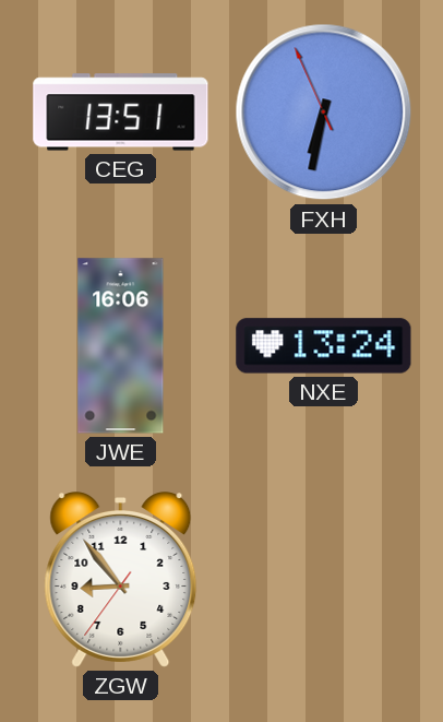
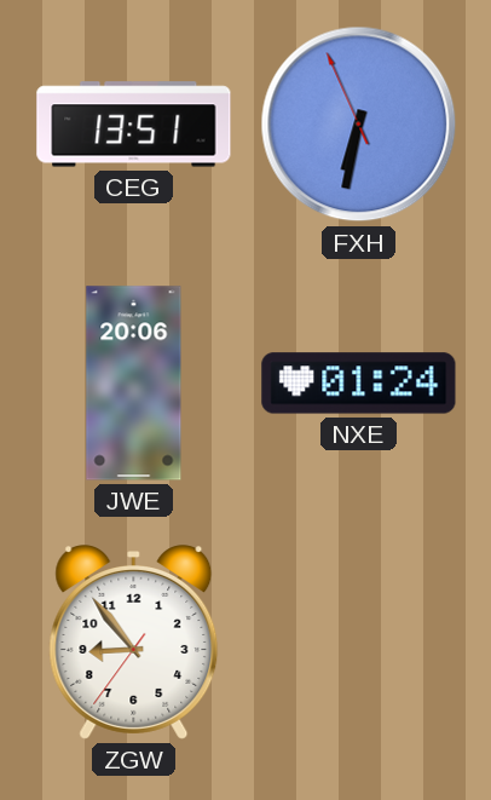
JWE: 16:06 -> 20:06
NXE: 13:24 -> 01:24
